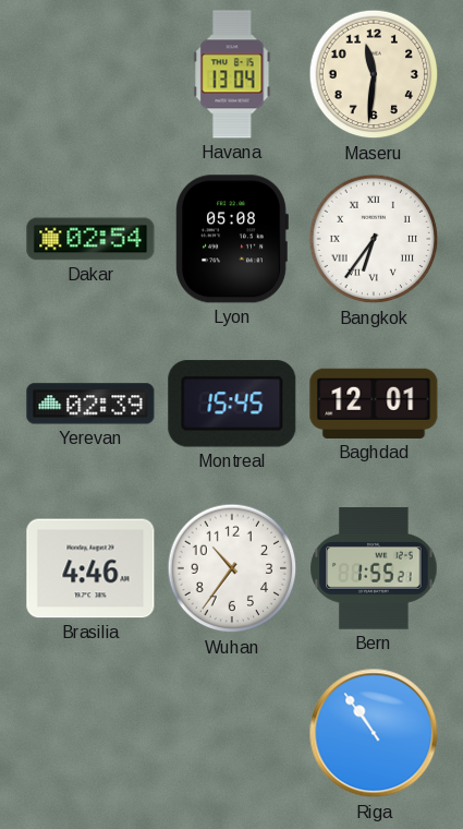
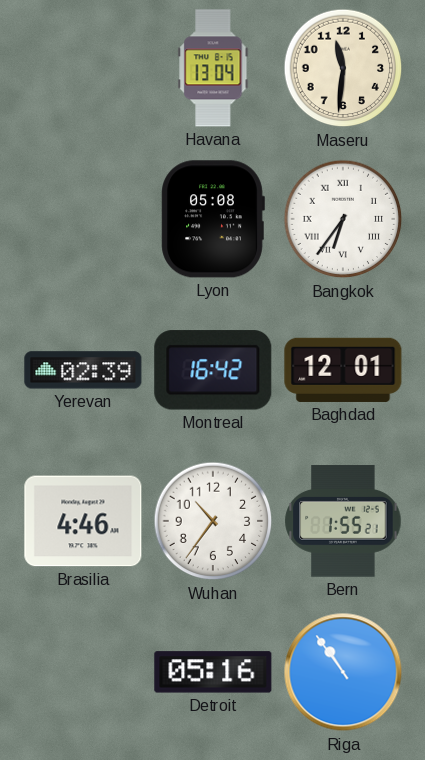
Dakar: 02:54 -> none
Montreal: 15:45 -> 16:42
Detroit: none -> 05:16
